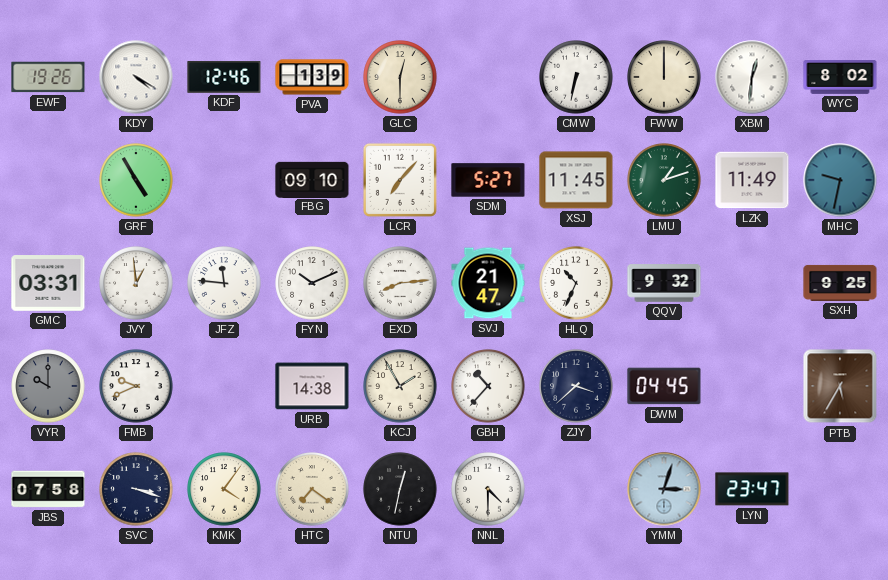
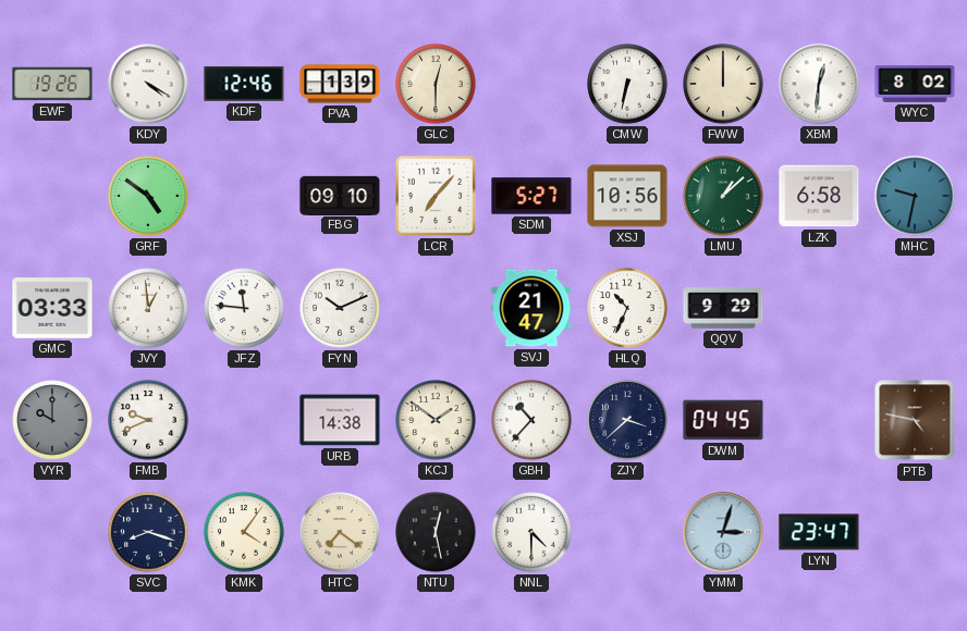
GRF: 4:55 -> 4:51
XSJ: 11:45 -> 10:56
LMU: 1:12 -> 1:08
LZK: 11:49 -> 6:58
GMC: 03:31 -> 03:33
EXD: 8:14 -> none
QQV: 9:32 -> 9:29
SXH: 9:25 -> none
KCJ: 1:55 -> 1:51
PTB: 5:35 -> 4:47
JBS: 07:58 -> none
SVC: 3:18 -> 8:18
NTU: 12:32 -> 12:28
